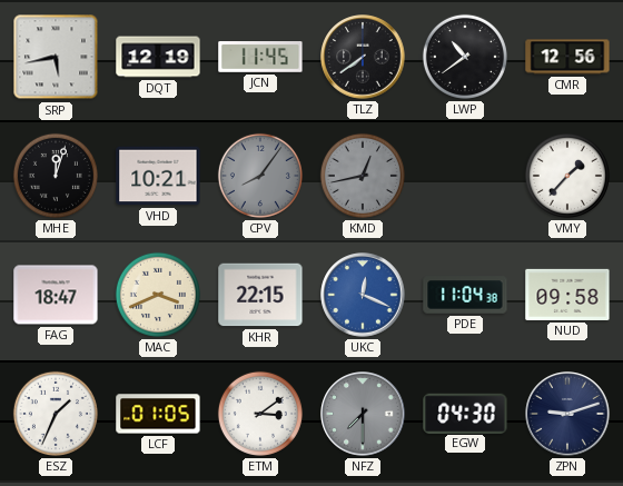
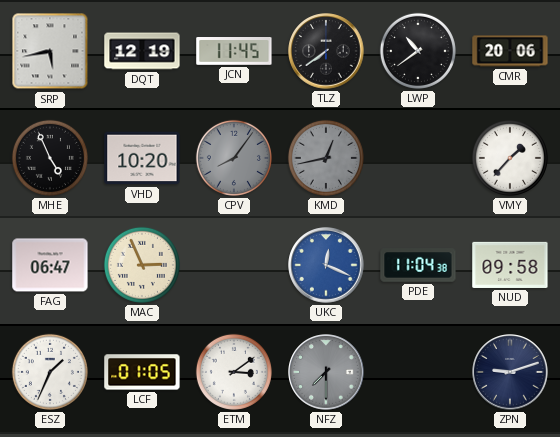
CMR: 12:56 -> 20:06
MHE: 12:03 -> 4:56
VHD: 10:21 -> 10:20
FAG: 18:47 -> 06:47
MAC: 3:41 -> 2:56
KHR: 22:15 -> none
EGW: 04:30 -> none
